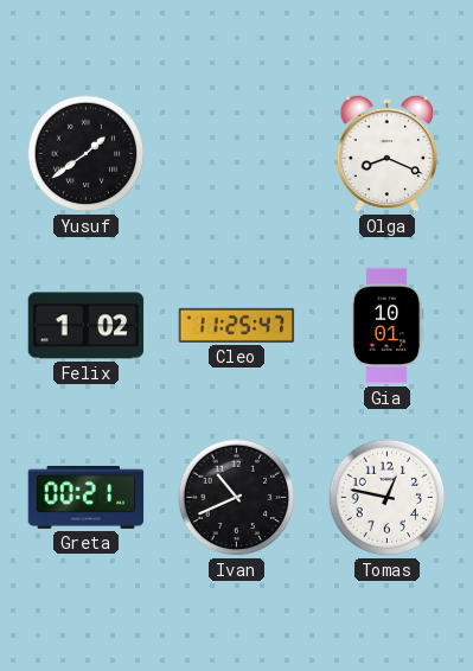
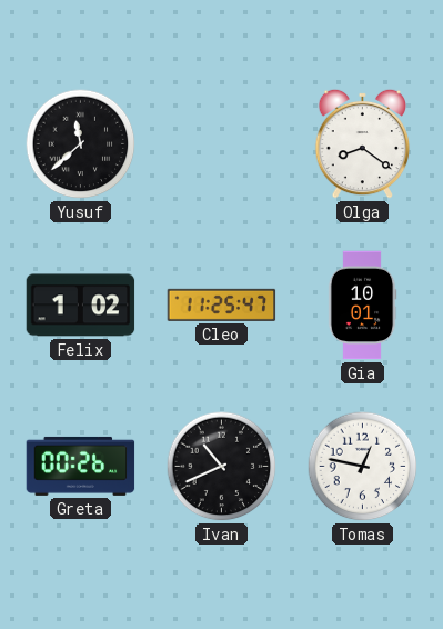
Yusuf: 1:39 -> 11:38
Olga: 8:19 -> 8:21
Greta: 00:21 -> 00:26
